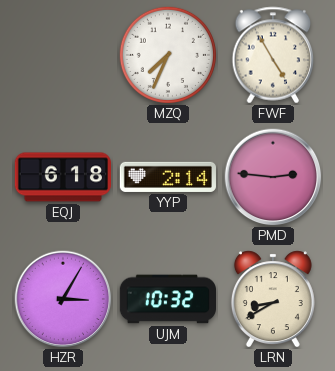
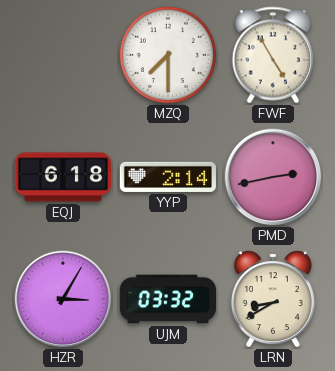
MZQ: 7:34 -> 7:30
PMD: 2:46 -> 2:43
UJM: 10:32 -> 03:32
